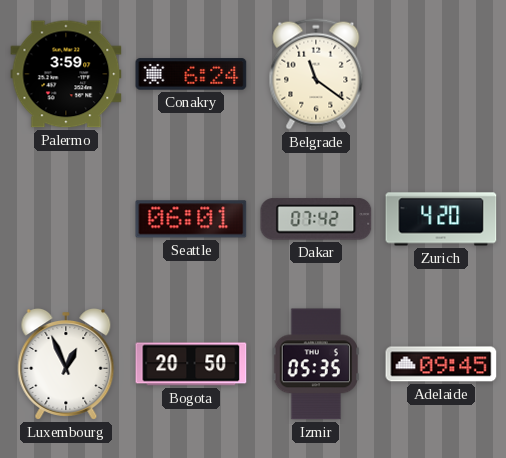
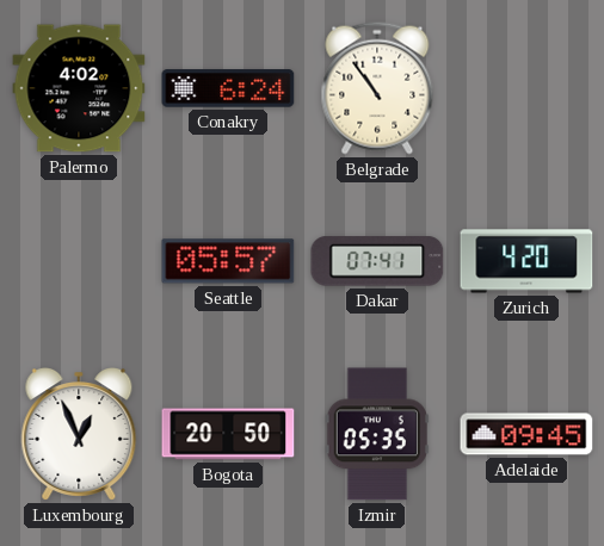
Palermo: 3:59 -> 4:02
Belgrade: 11:21 -> 10:54
Seattle: 06:01 -> 05:57
Dakar: 07:42 -> 07:41
